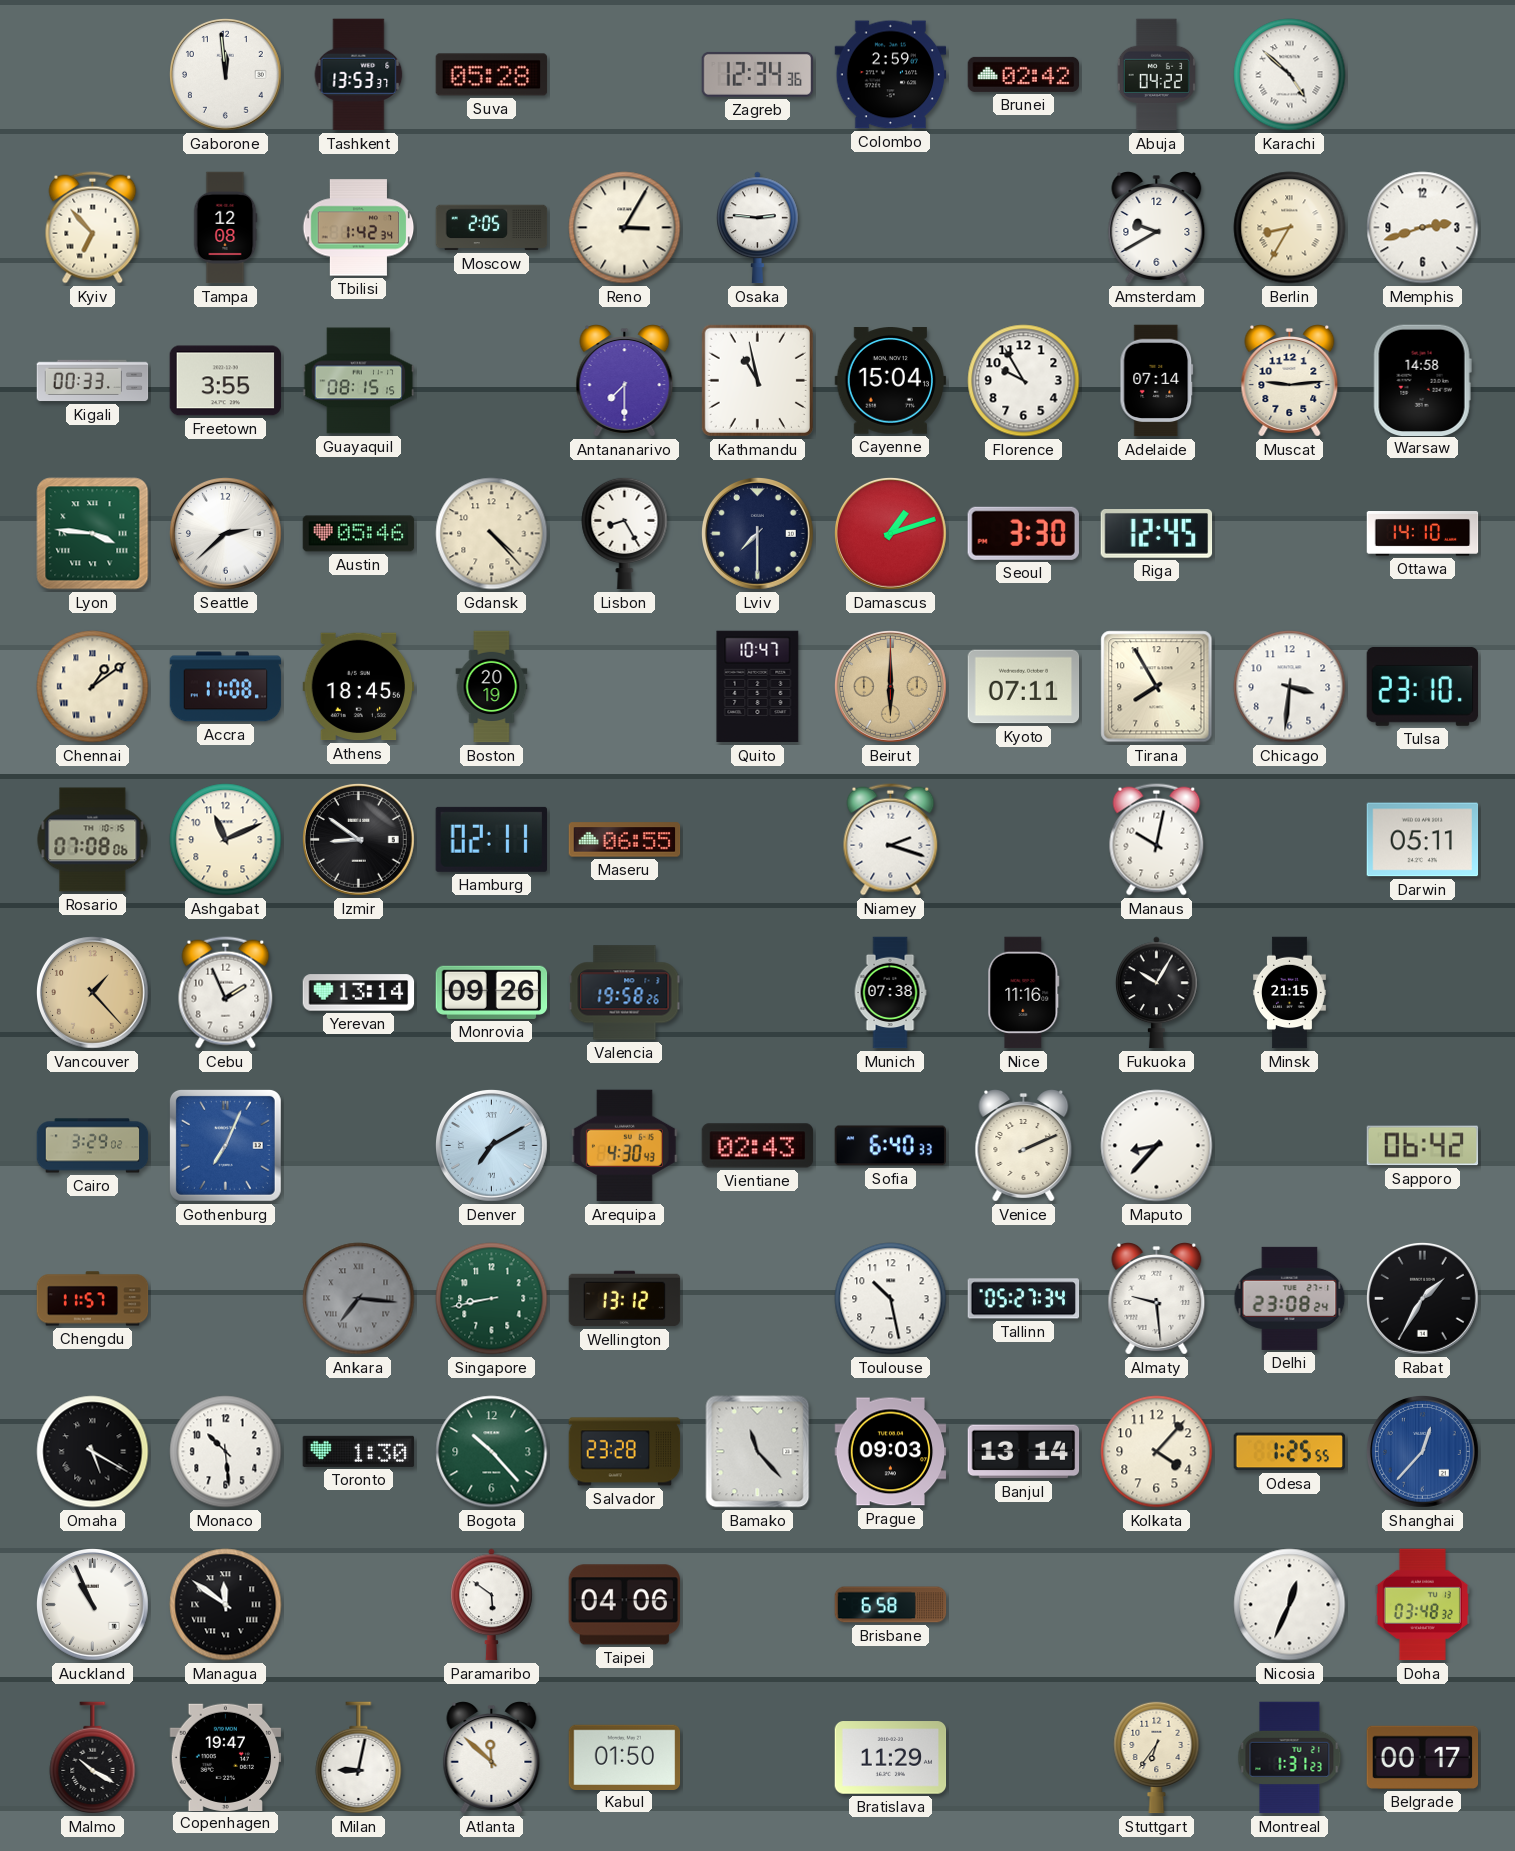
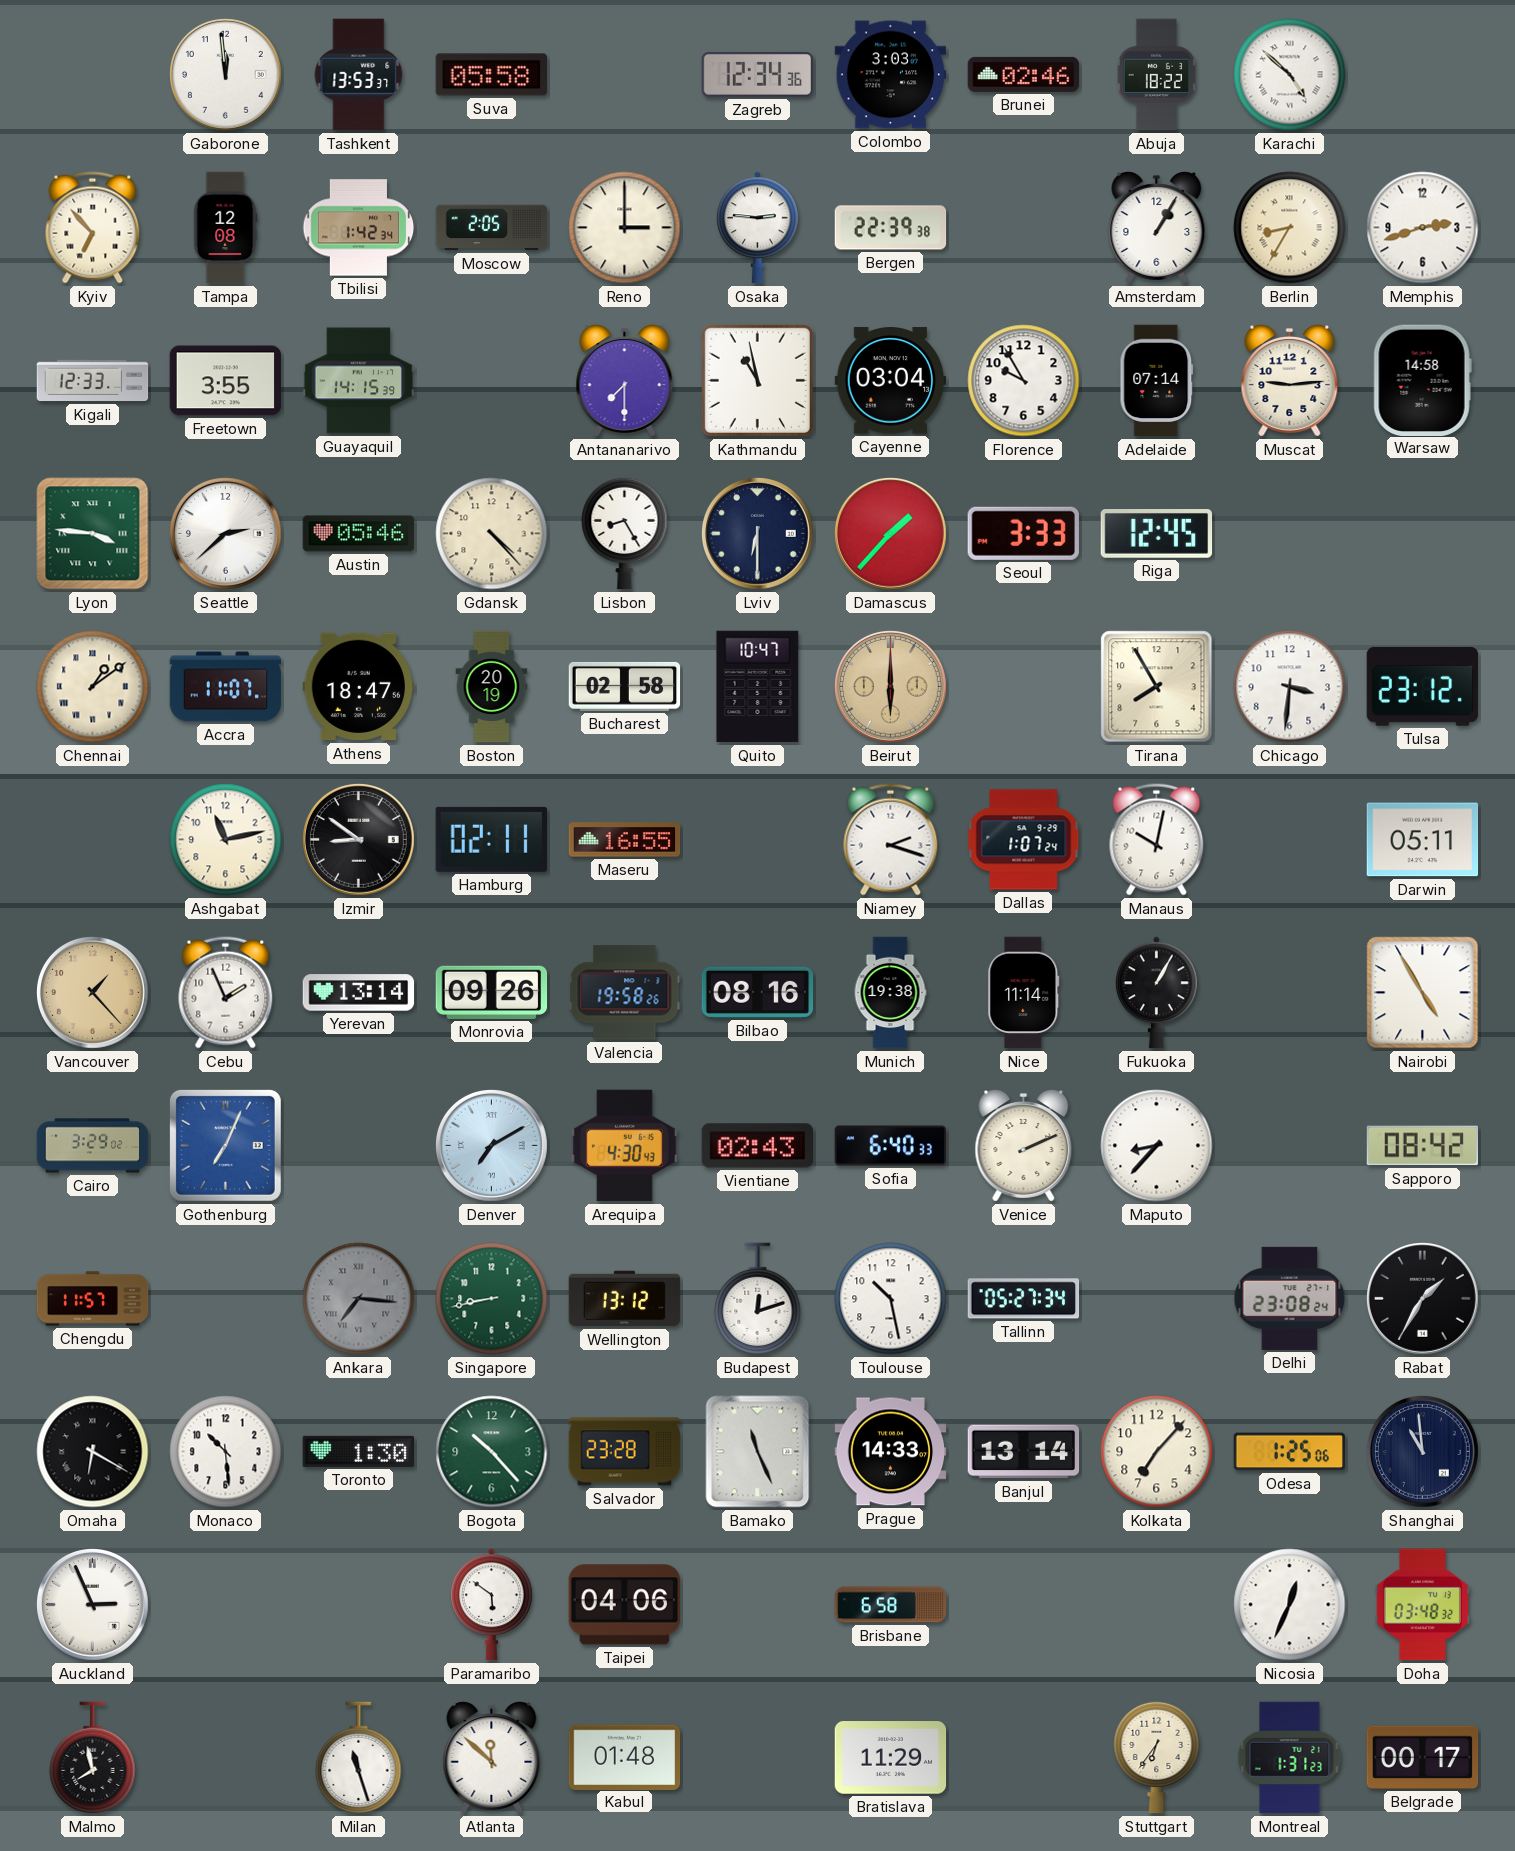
Suva: 05:28 -> 05:58
Colombo: 2:59 -> 3:03
Brunei: 02:42 -> 02:46
Abuja: 04:22 -> 18:22
Reno: 3:05 -> 3:00
Bergen: none -> 22:39
Amsterdam: 9:40 -> 1:05
Kigali: 00:33 -> 12:33
Guayaquil: 08:15 -> 14:15
Cayenne: 15:04 -> 03:04
Lviv: 7:30 -> 6:30
Damascus: 1:12 -> 1:37
Seoul: 3:30 -> 3:33
Ottawa: 14:10 -> none
Accra: 11:08 -> 11:07
Athens: 18:45 -> 18:47
Bucharest: none -> 02:58
Kyoto: 07:11 -> none
Tulsa: 23:10 -> 23:12
Rosario: 07:08 -> none
Ashgabat: 11:11 -> 11:13
Maseru: 06:55 -> 16:55
Dallas: none -> 1:07
Bilbao: none -> 08:16
Munich: 07:38 -> 19:38
Nice: 11:16 -> 11:14
Fukuoka: 10:05 -> 1:05
Minsk: 21:15 -> none
Nairobi: none -> 4:55
Sapporo: 06:42 -> 08:42
Budapest: none -> 12:12
Almaty: 9:29 -> none
Omaha: 5:20 -> 6:20
Bamako: 11:23 -> 11:26
Prague: 09:03 -> 14:33
Kolkata: 4:07 -> 7:07
Odesa: 1:25:55 -> 1:25:06
Shanghai: 12:37 -> 10:59
Shanghai dial: blue -> navy
Auckland: 10:56 -> 2:56
Managua: 11:51 -> none
Malmo: 10:20 -> 7:58
Copenhagen: 19:47 -> none
Milan: 9:02 -> 11:27
Kabul: 01:50 -> 01:48
